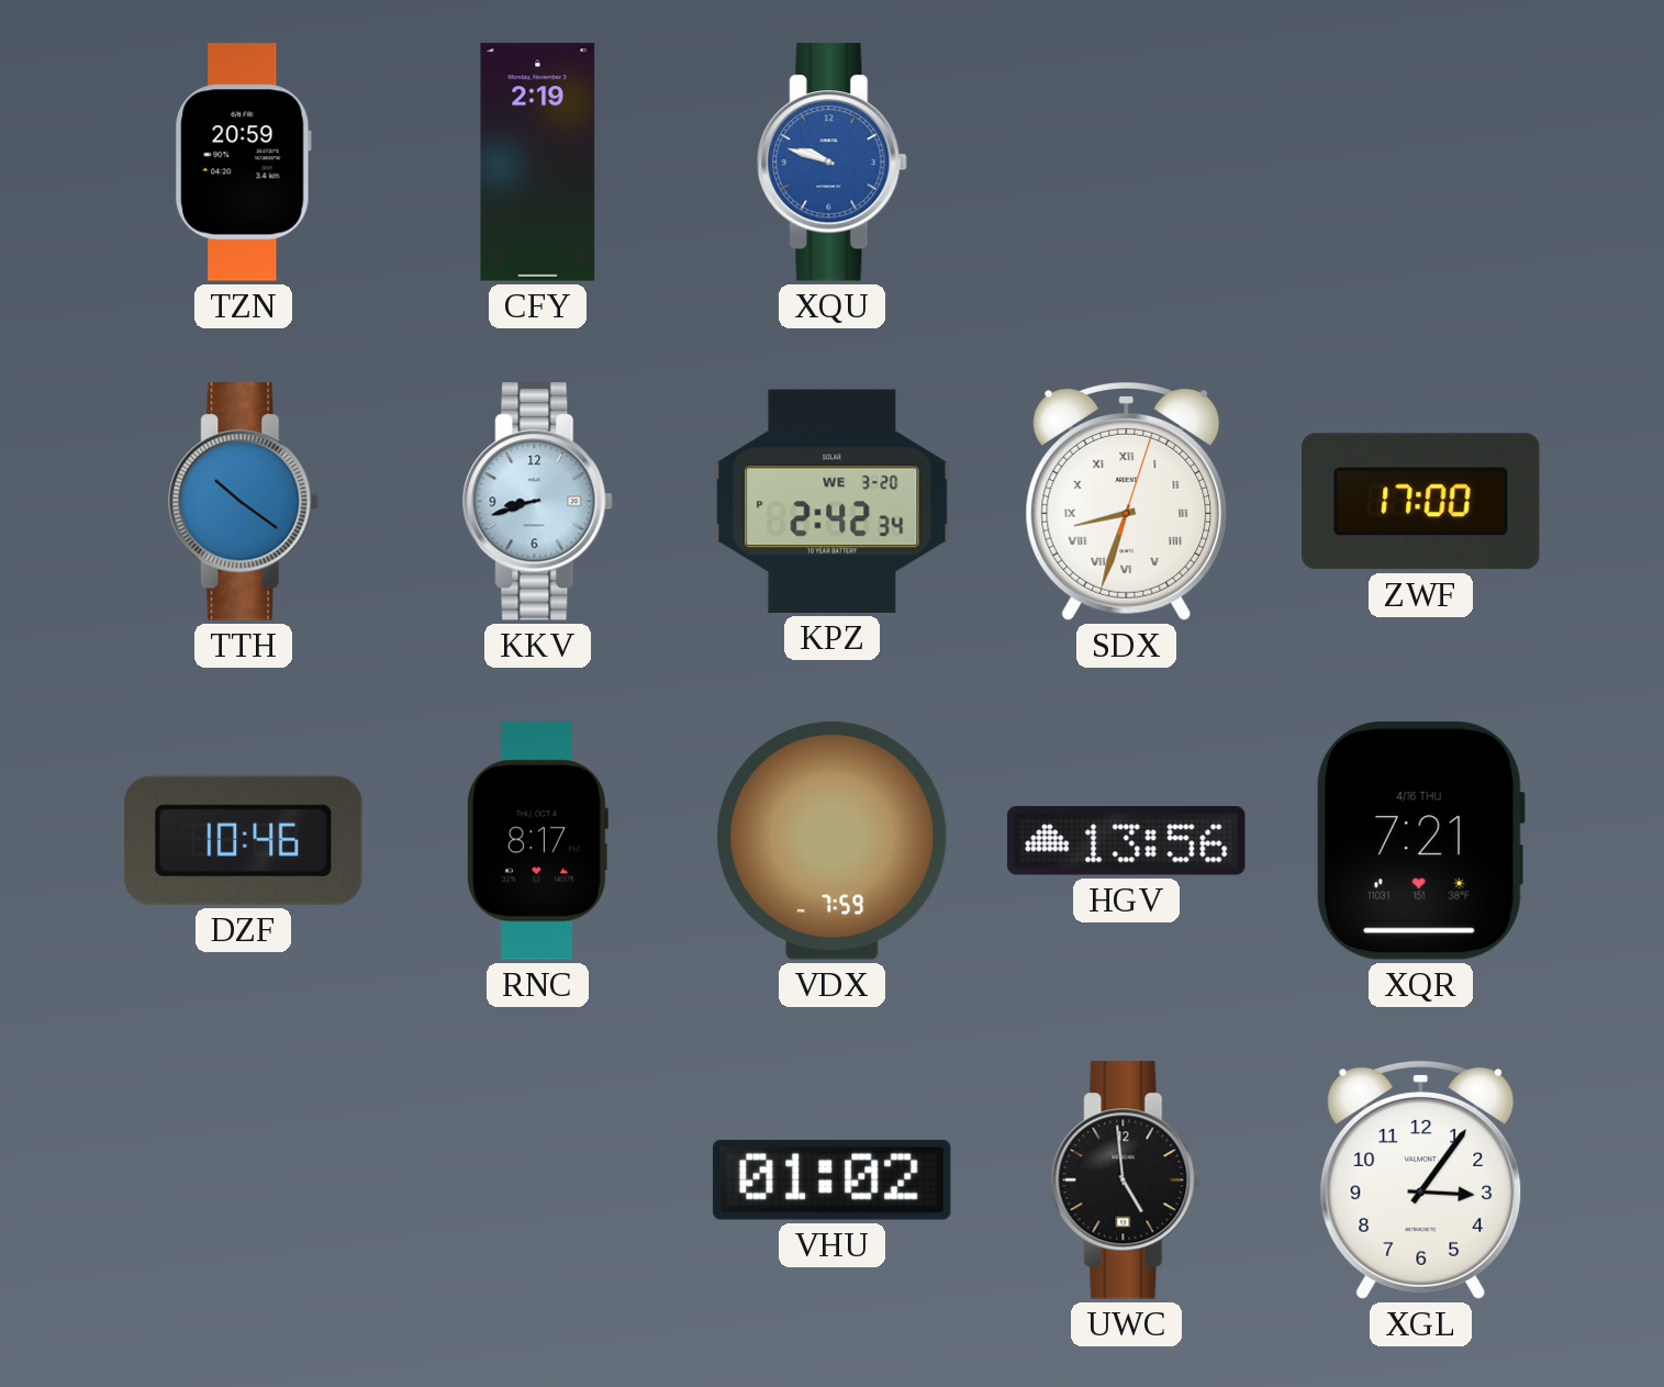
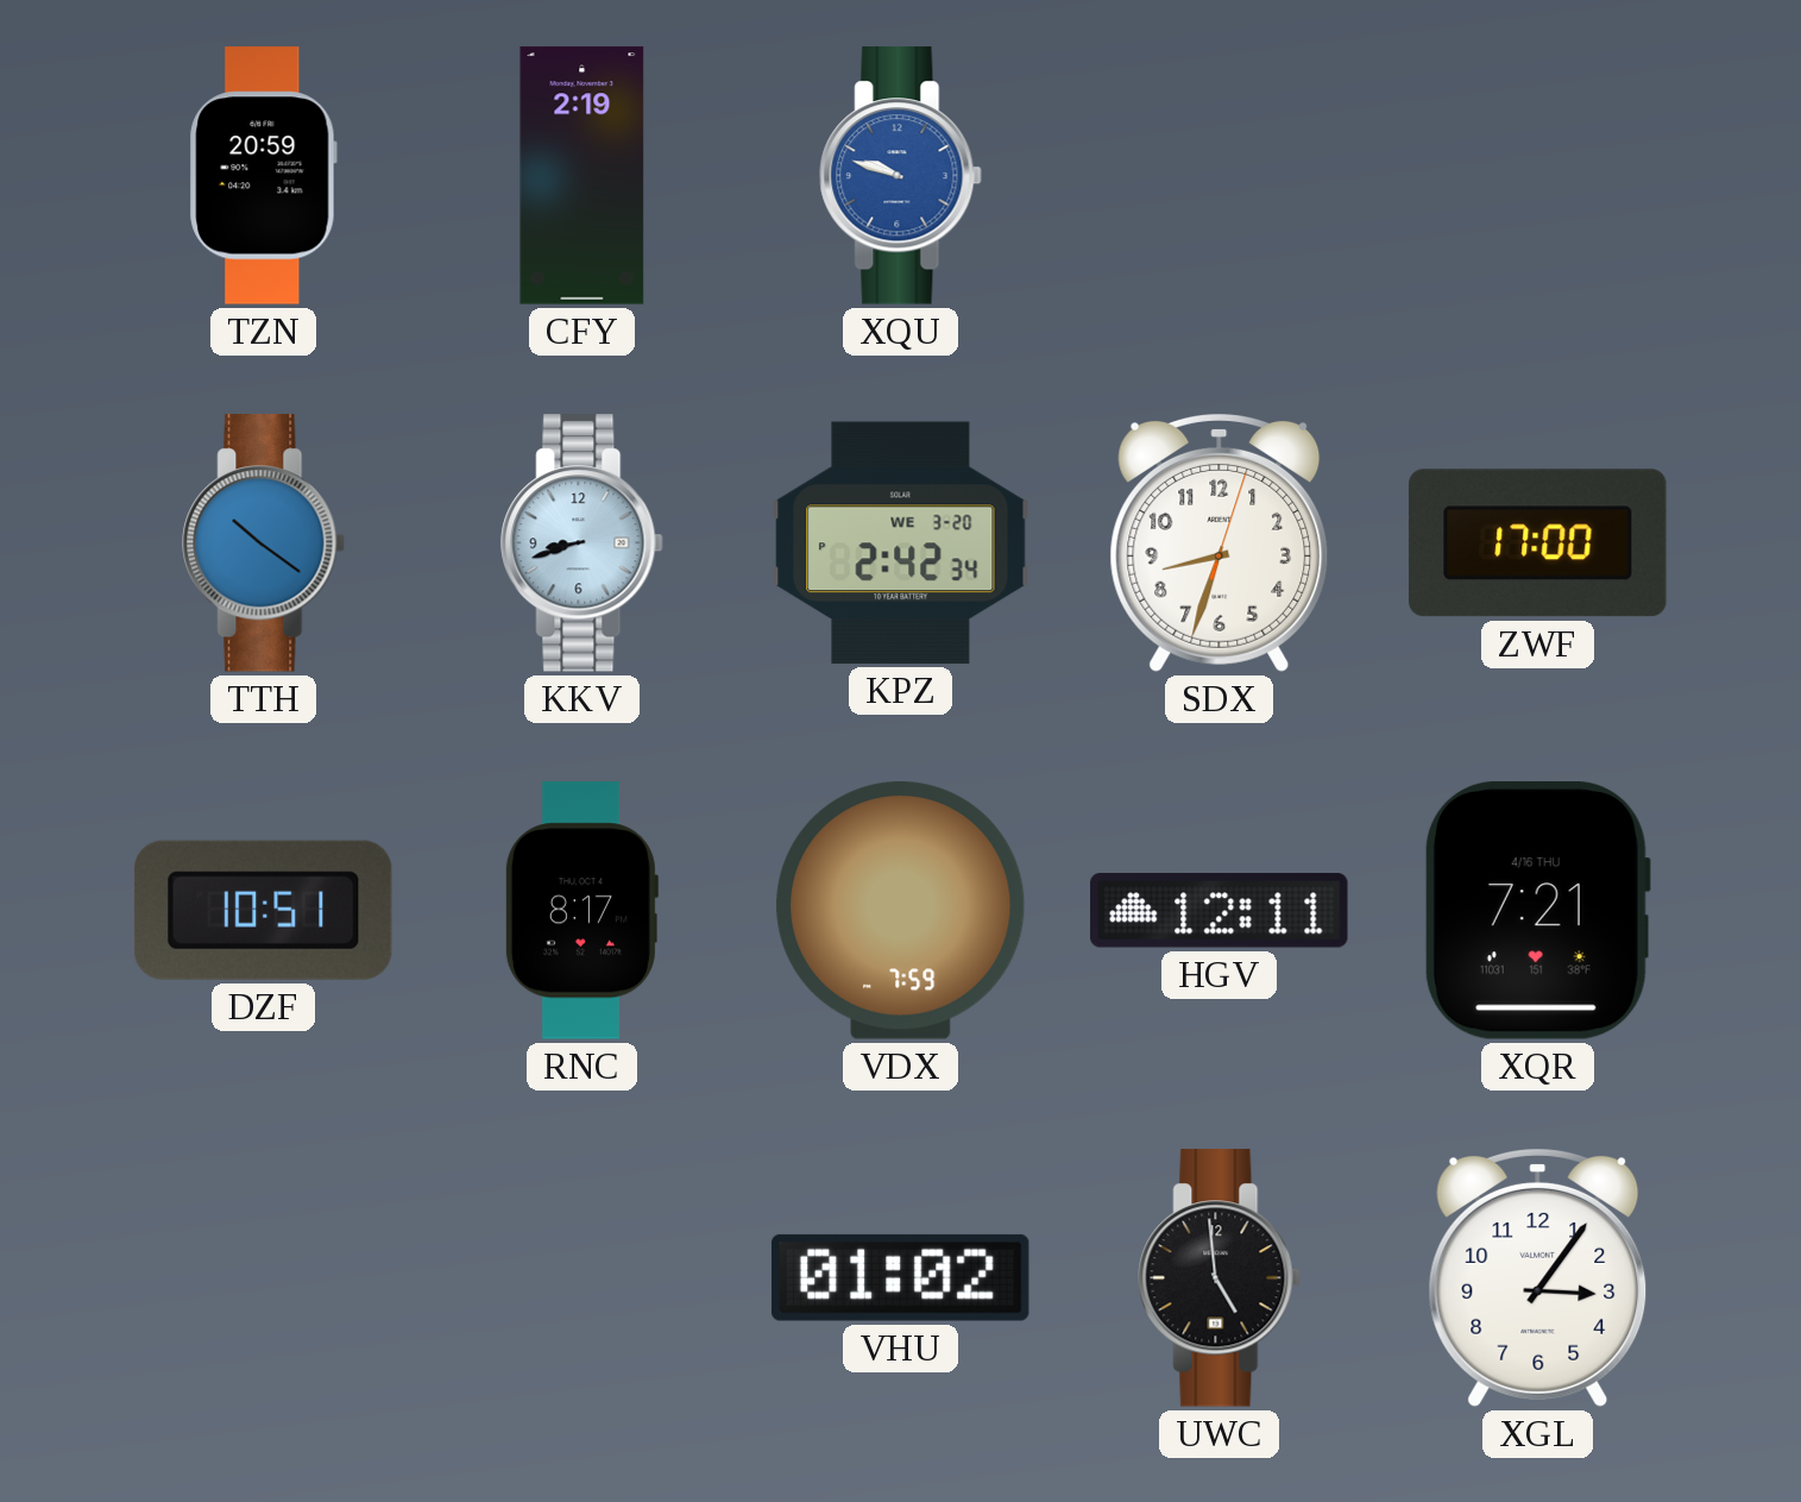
SDX numerals: Roman -> Arabic
DZF: 10:46 -> 10:51
HGV: 13:56 -> 12:11
